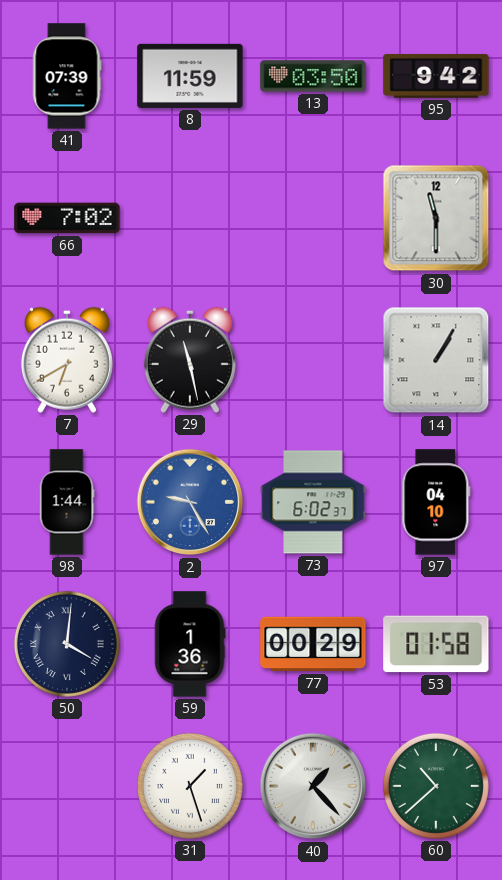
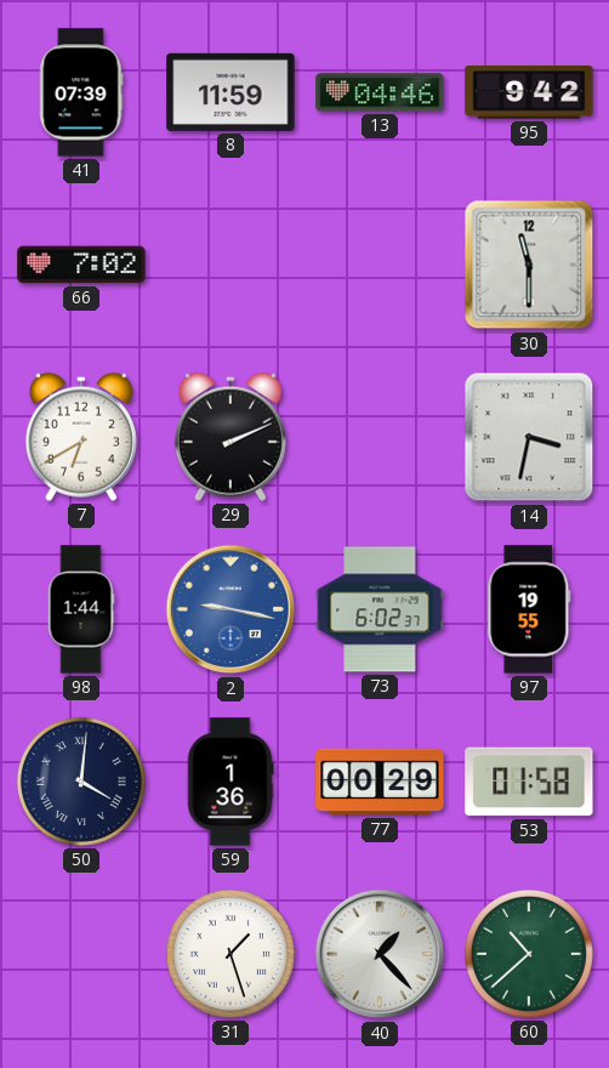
13: 03:50 -> 04:46
29: 11:28 -> 2:11
14: 1:05 -> 3:32
2: 9:25 -> 9:17
97: 04:10 -> 19:55
